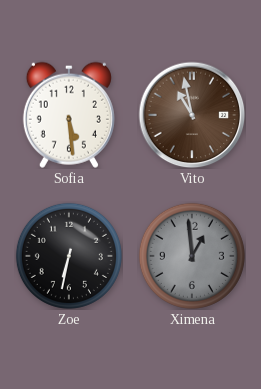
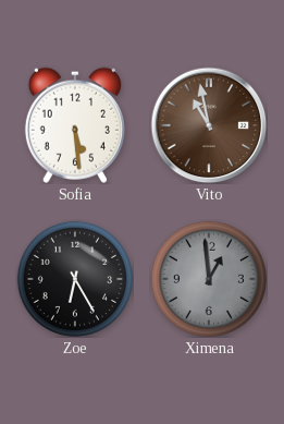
Zoe: 6:32 -> 6:25
